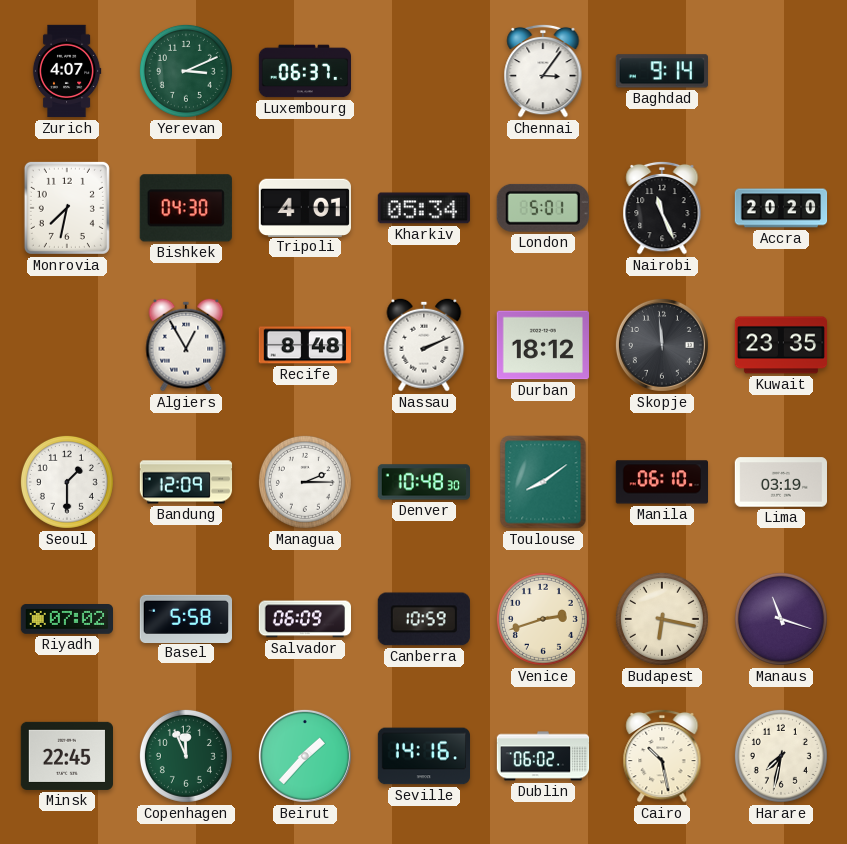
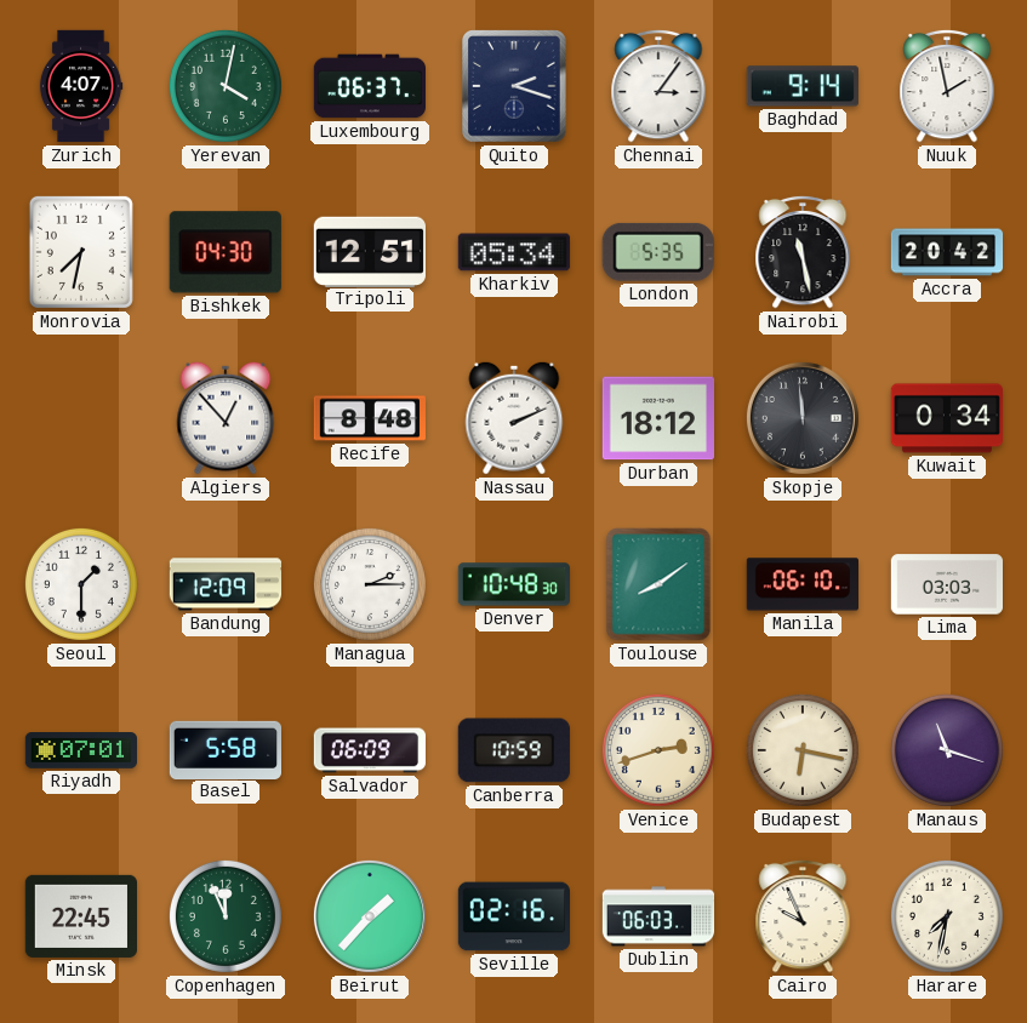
Yerevan: 3:11 -> 4:02
Quito: none -> 2:18
Nuuk: none -> 1:58
Tripoli: 4:01 -> 12:51
London: 5:01 -> 5:35
Nairobi: 11:26 -> 11:28
Accra: 20:20 -> 20:42
Algiers: 12:55 -> 12:53
Kuwait: 23:35 -> 0:34
Lima: 03:19 -> 03:03
Riyadh: 07:02 -> 07:01
Seville: 14:16 -> 02:16
Dublin: 06:02 -> 06:03
Cairo: 10:28 -> 9:56
